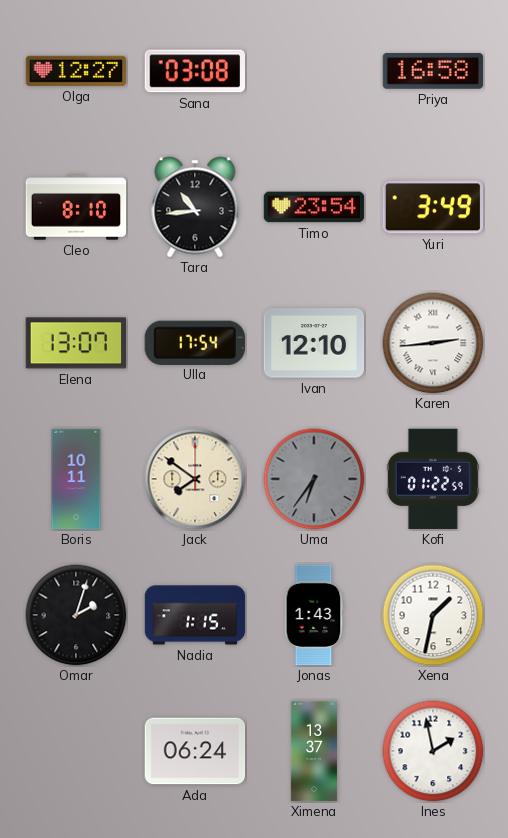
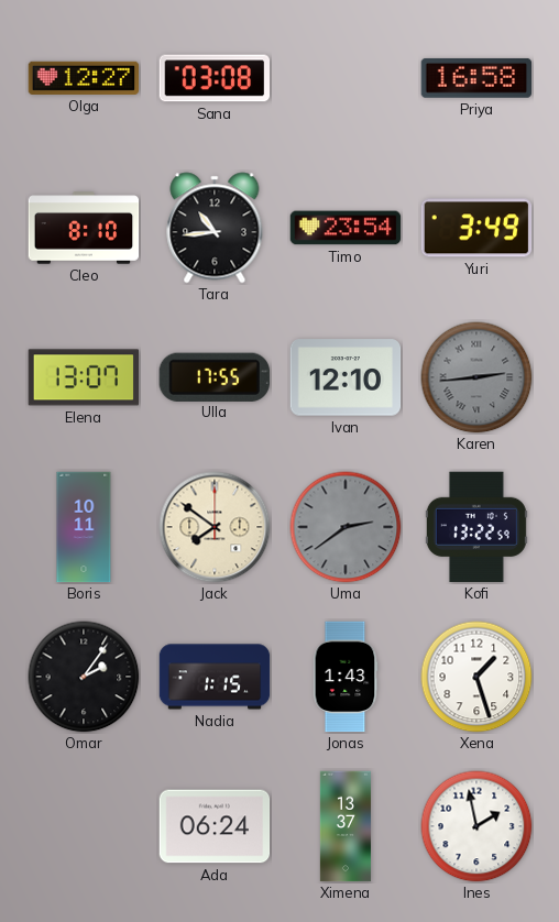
Ulla: 17:54 -> 17:55
Karen dial: white -> grey
Uma: 6:36 -> 2:39
Kofi: 01:22 -> 13:22
Omar: 2:03 -> 2:06
Xena: 1:32 -> 1:27
